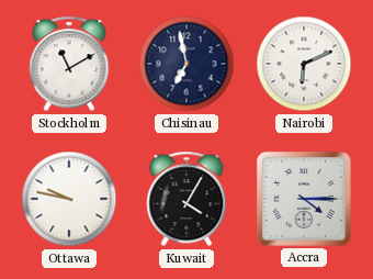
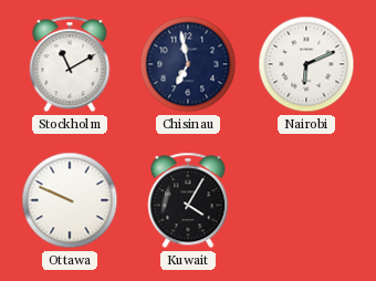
Ottawa: 9:47 -> 9:49
Accra: 4:15 -> none
